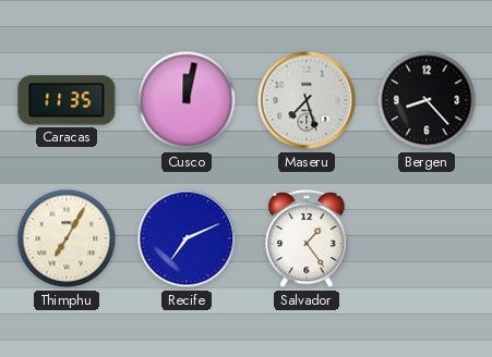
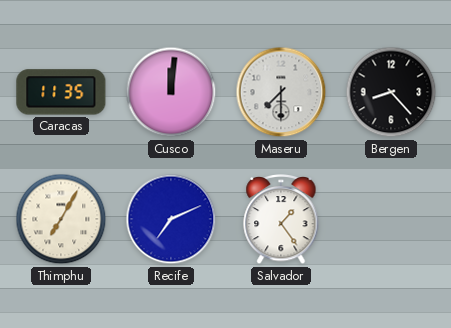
Cusco: 12:02 -> 12:01
Maseru: 7:27 -> 7:30
